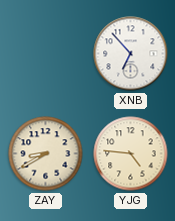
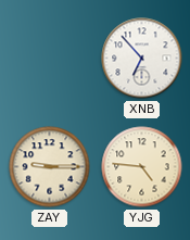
ZAY: 8:40 -> 9:15
